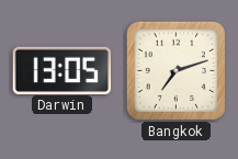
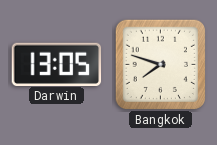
Bangkok: 7:12 -> 7:48
